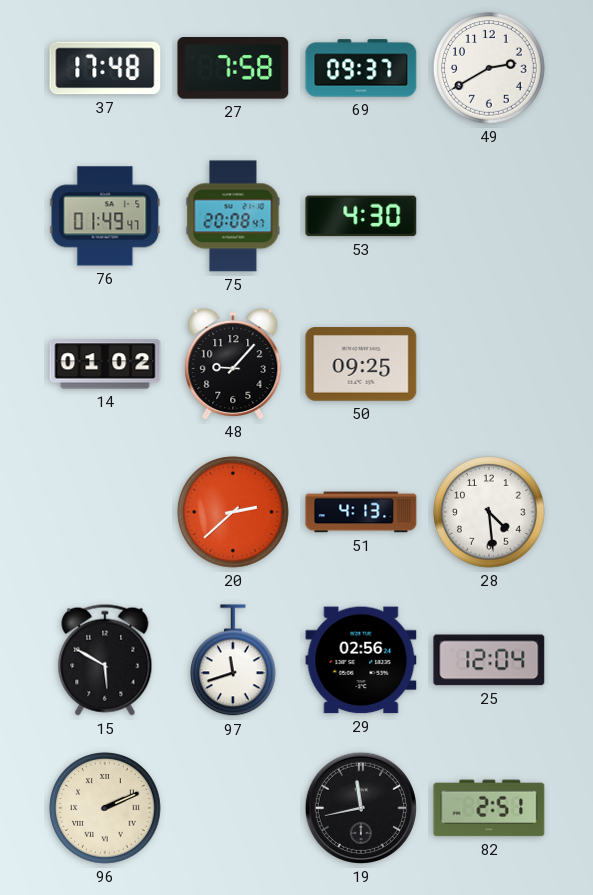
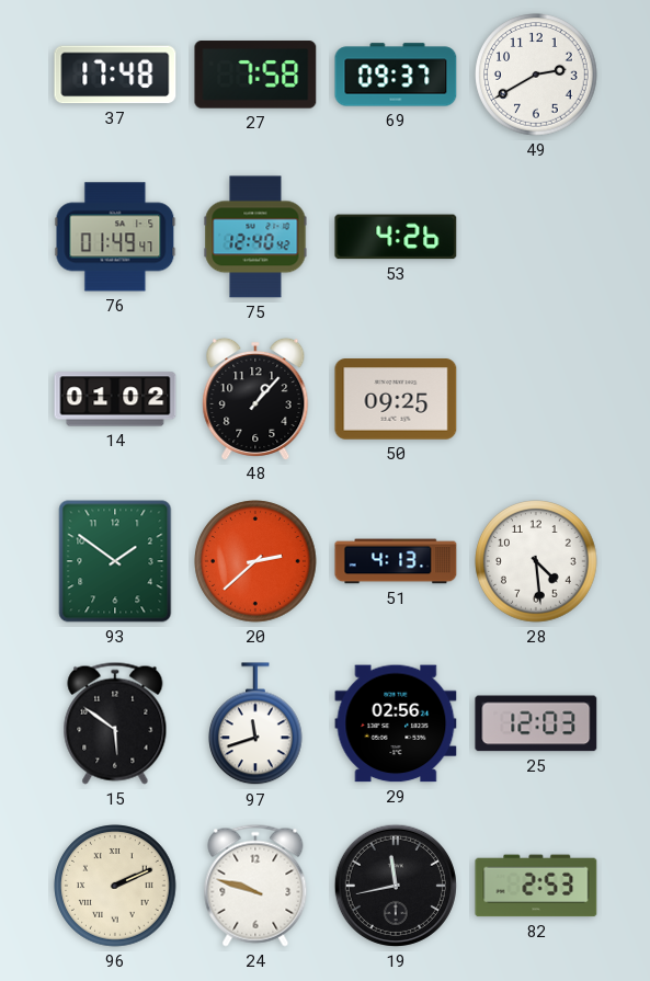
75: 20:08 -> 12:40
53: 4:30 -> 4:26
48: 9:07 -> 1:07
93: none -> 1:51
15: 5:50 -> 5:51
25: 12:04 -> 12:03
24: none -> 9:48
82: 2:51 -> 2:53
